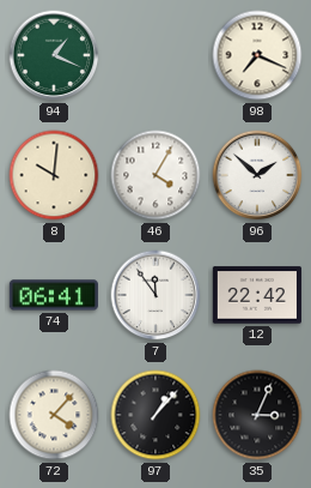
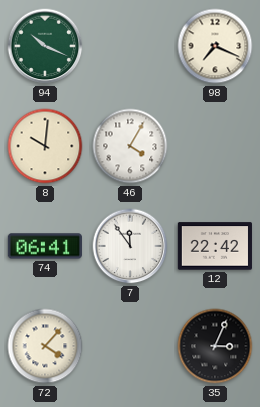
94: 1:19 -> 10:19
96: 1:52 -> none
97: 1:07 -> none
